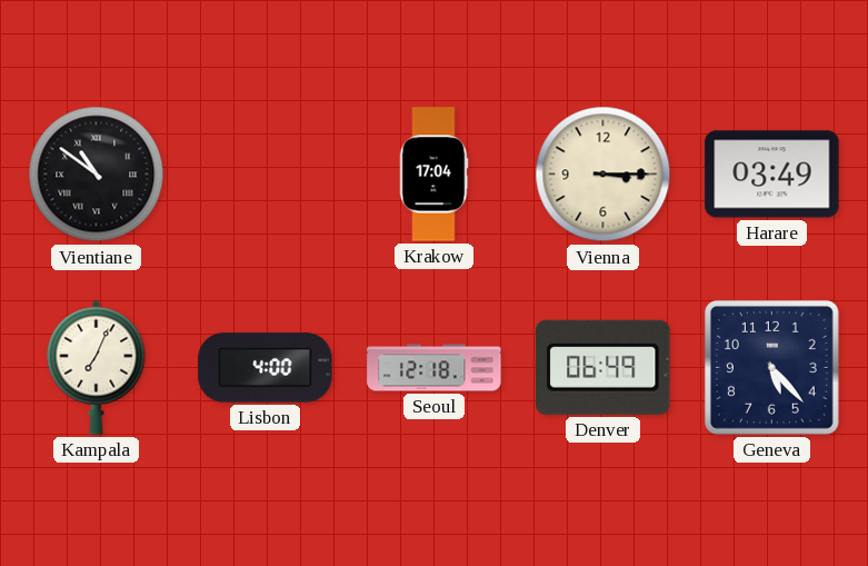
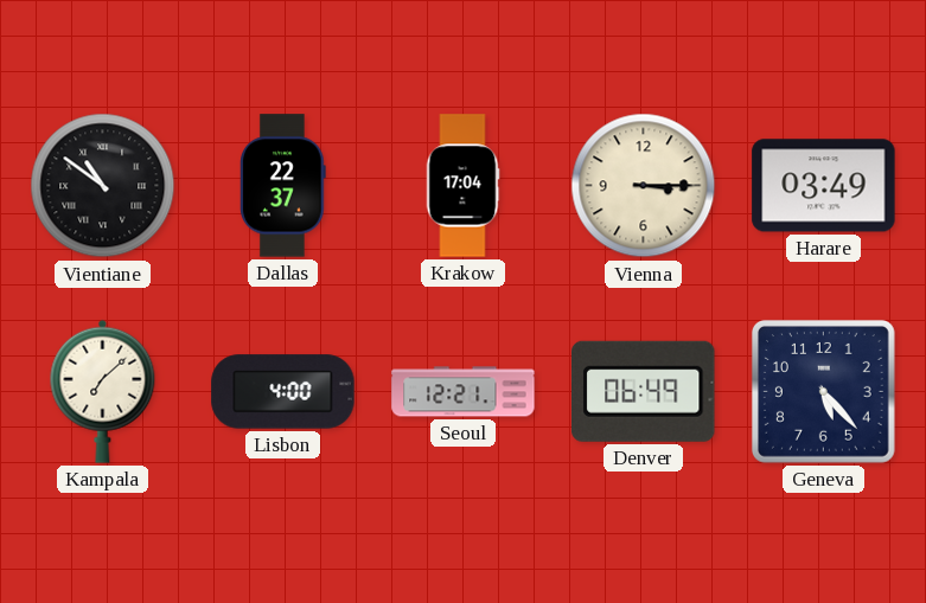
Dallas: none -> 22:37
Kampala: 7:04 -> 7:08
Seoul: 12:18 -> 12:21
